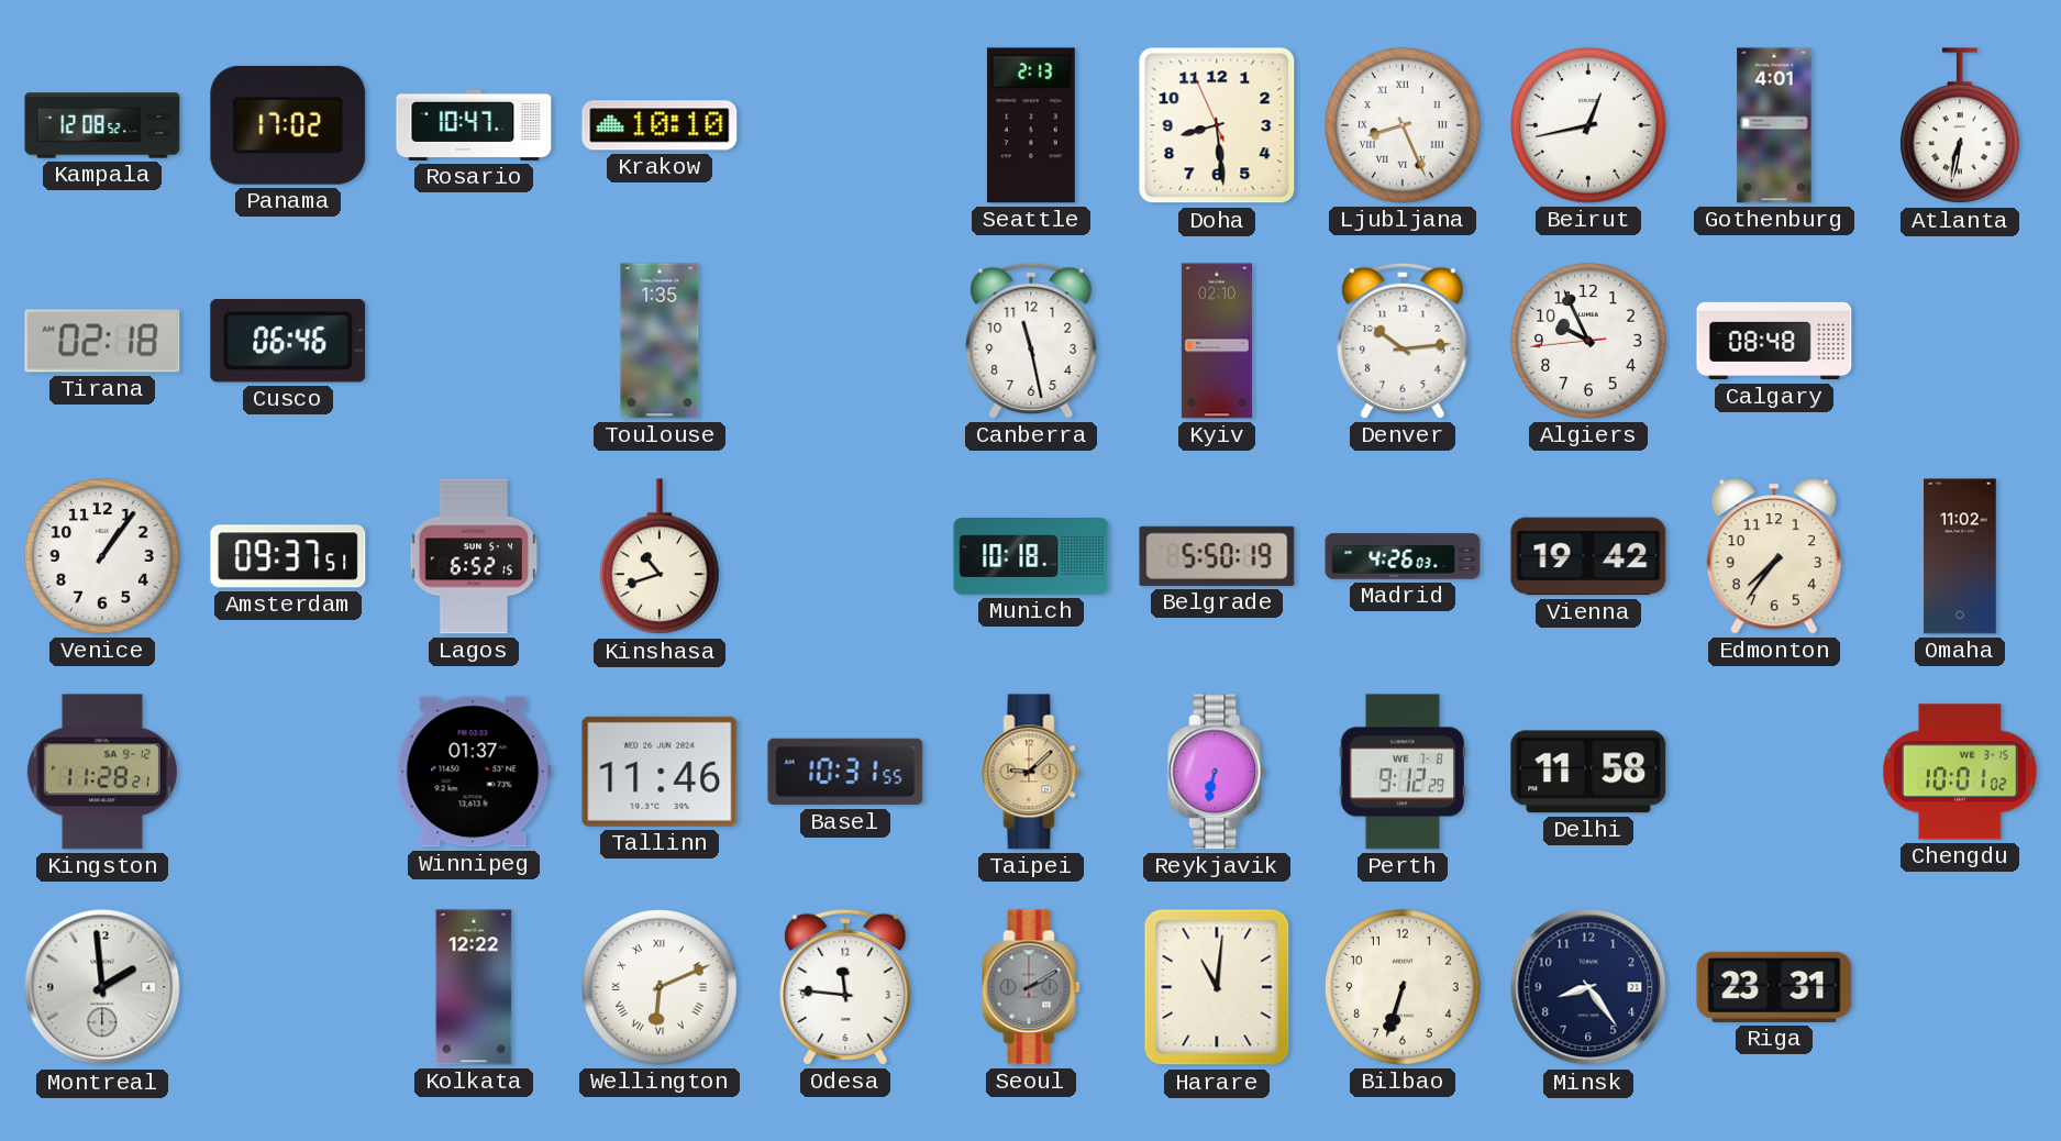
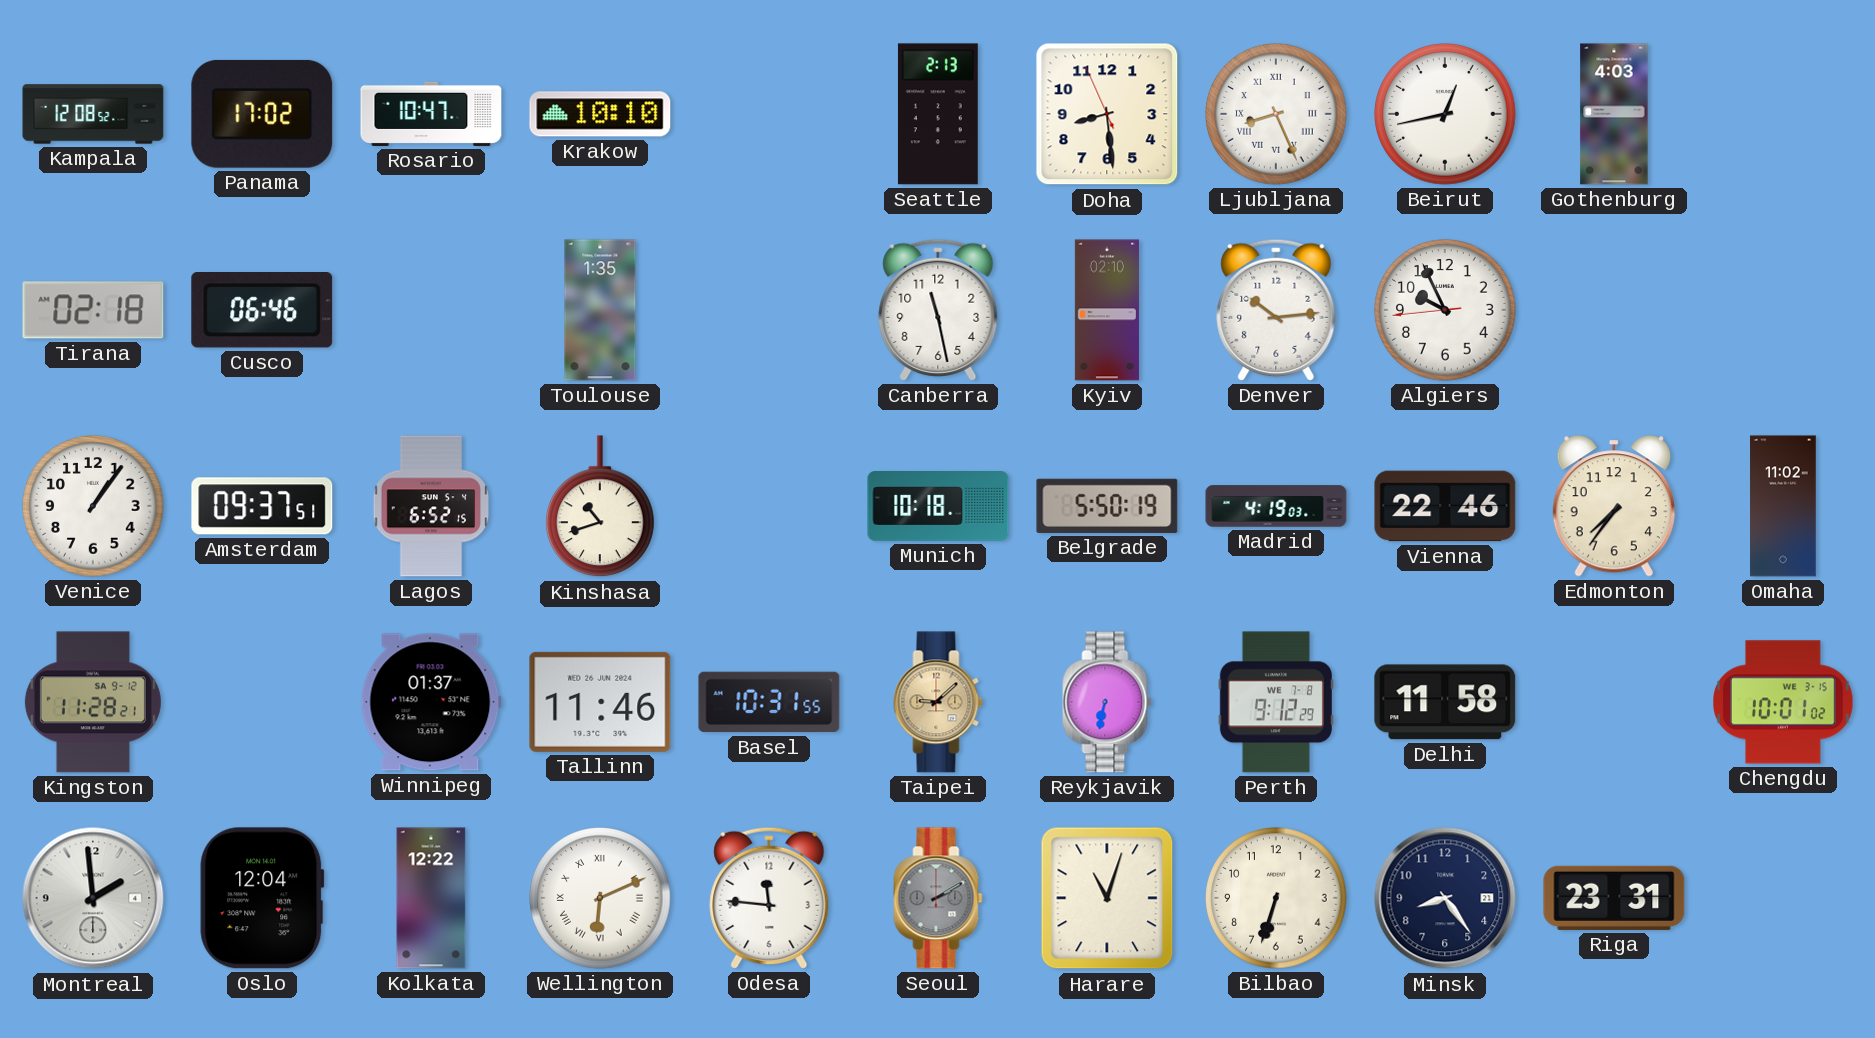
Gothenburg: 4:01 -> 4:03
Atlanta: 6:32 -> none
Calgary: 08:48 -> none
Madrid: 4:26 -> 4:19
Vienna: 19:42 -> 22:46
Oslo: none -> 12:04
Harare: 11:01 -> 11:03
